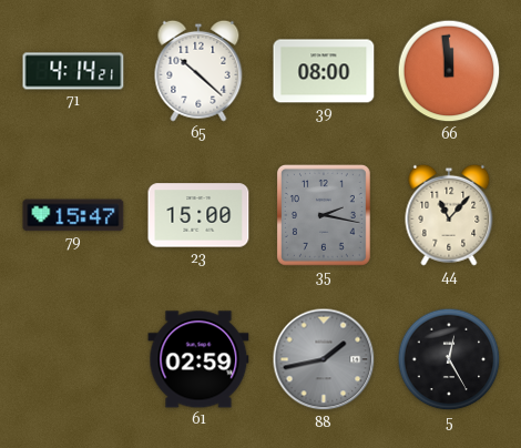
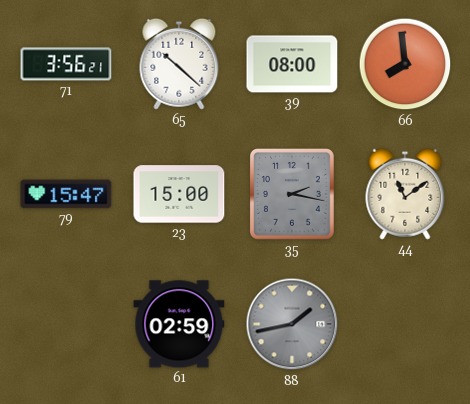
71: 4:14 -> 3:56
66: 11:59 -> 7:59
44: 11:07 -> 11:09
5: 12:25 -> none
